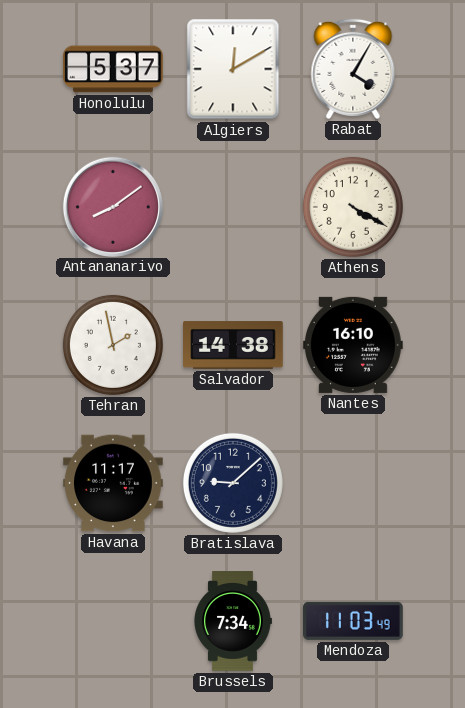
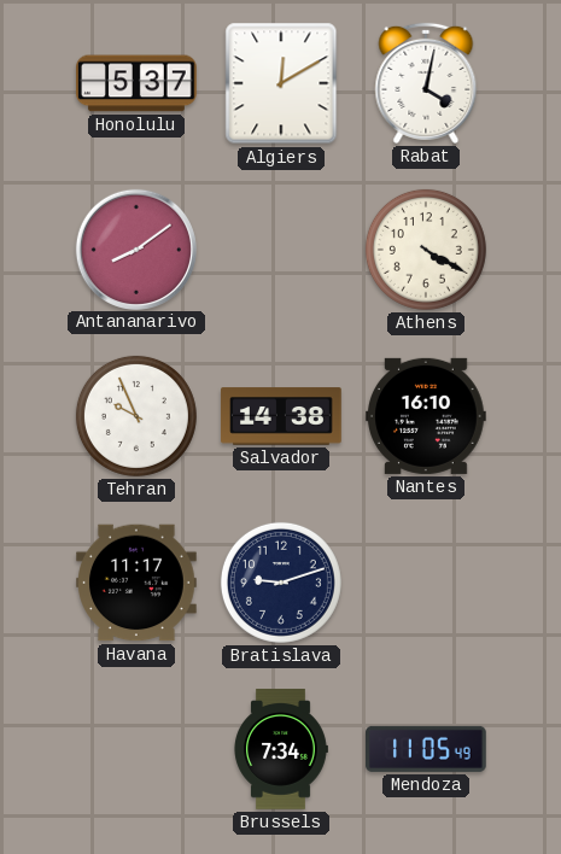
Rabat: 4:05 -> 4:02
Tehran: 1:58 -> 9:56
Bratislava: 9:08 -> 9:12
Mendoza: 11:03 -> 11:05
